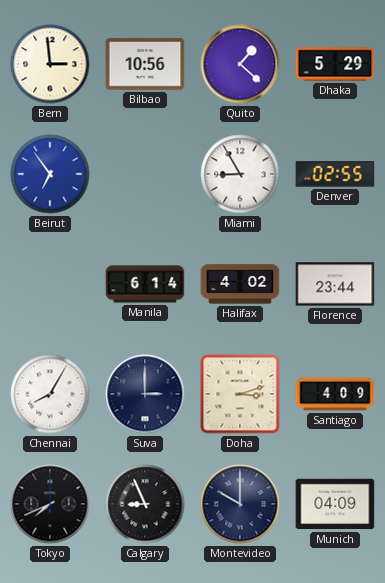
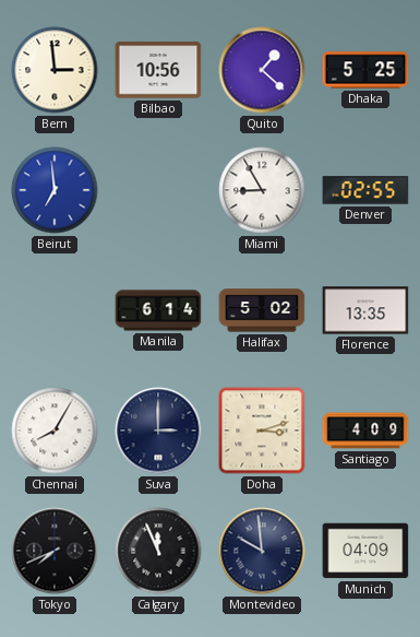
Dhaka: 5:29 -> 5:25
Beirut: 6:54 -> 6:59
Halifax: 4:02 -> 5:02
Florence: 23:44 -> 13:35
Calgary: 8:56 -> 11:56
Montevideo: 10:00 -> 9:59
